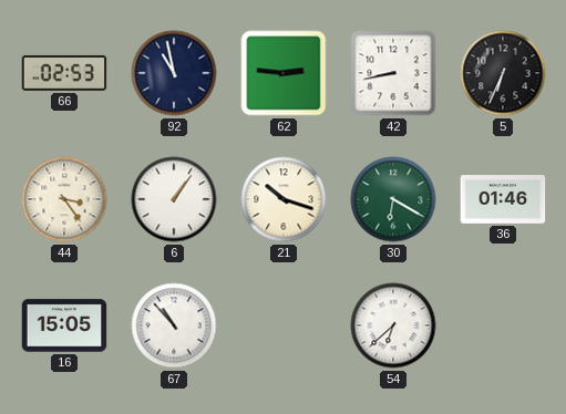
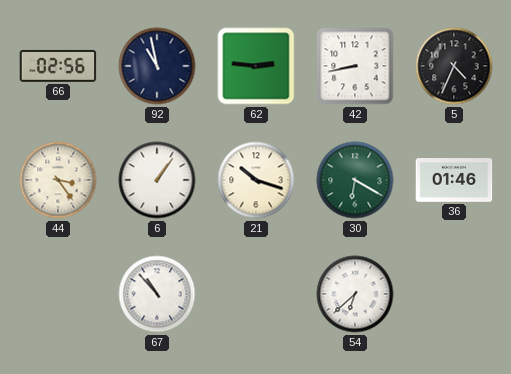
66: 02:53 -> 02:56
5: 6:34 -> 4:34
16: 15:05 -> none
